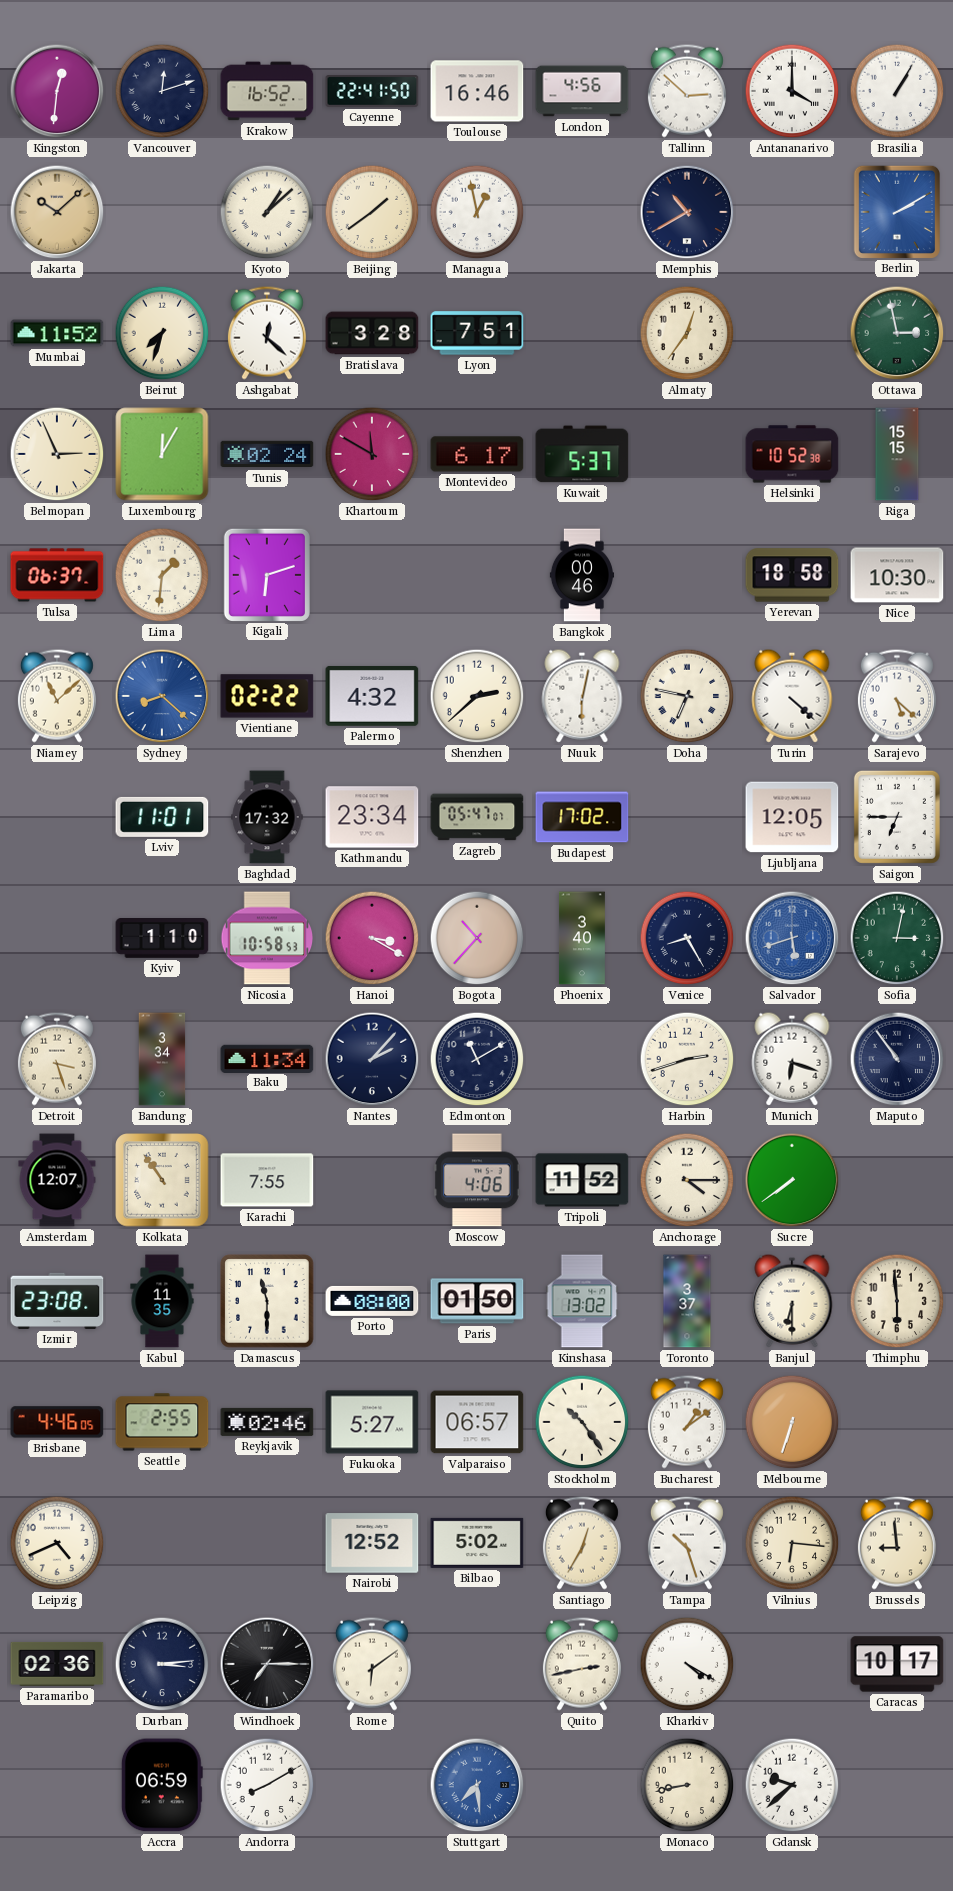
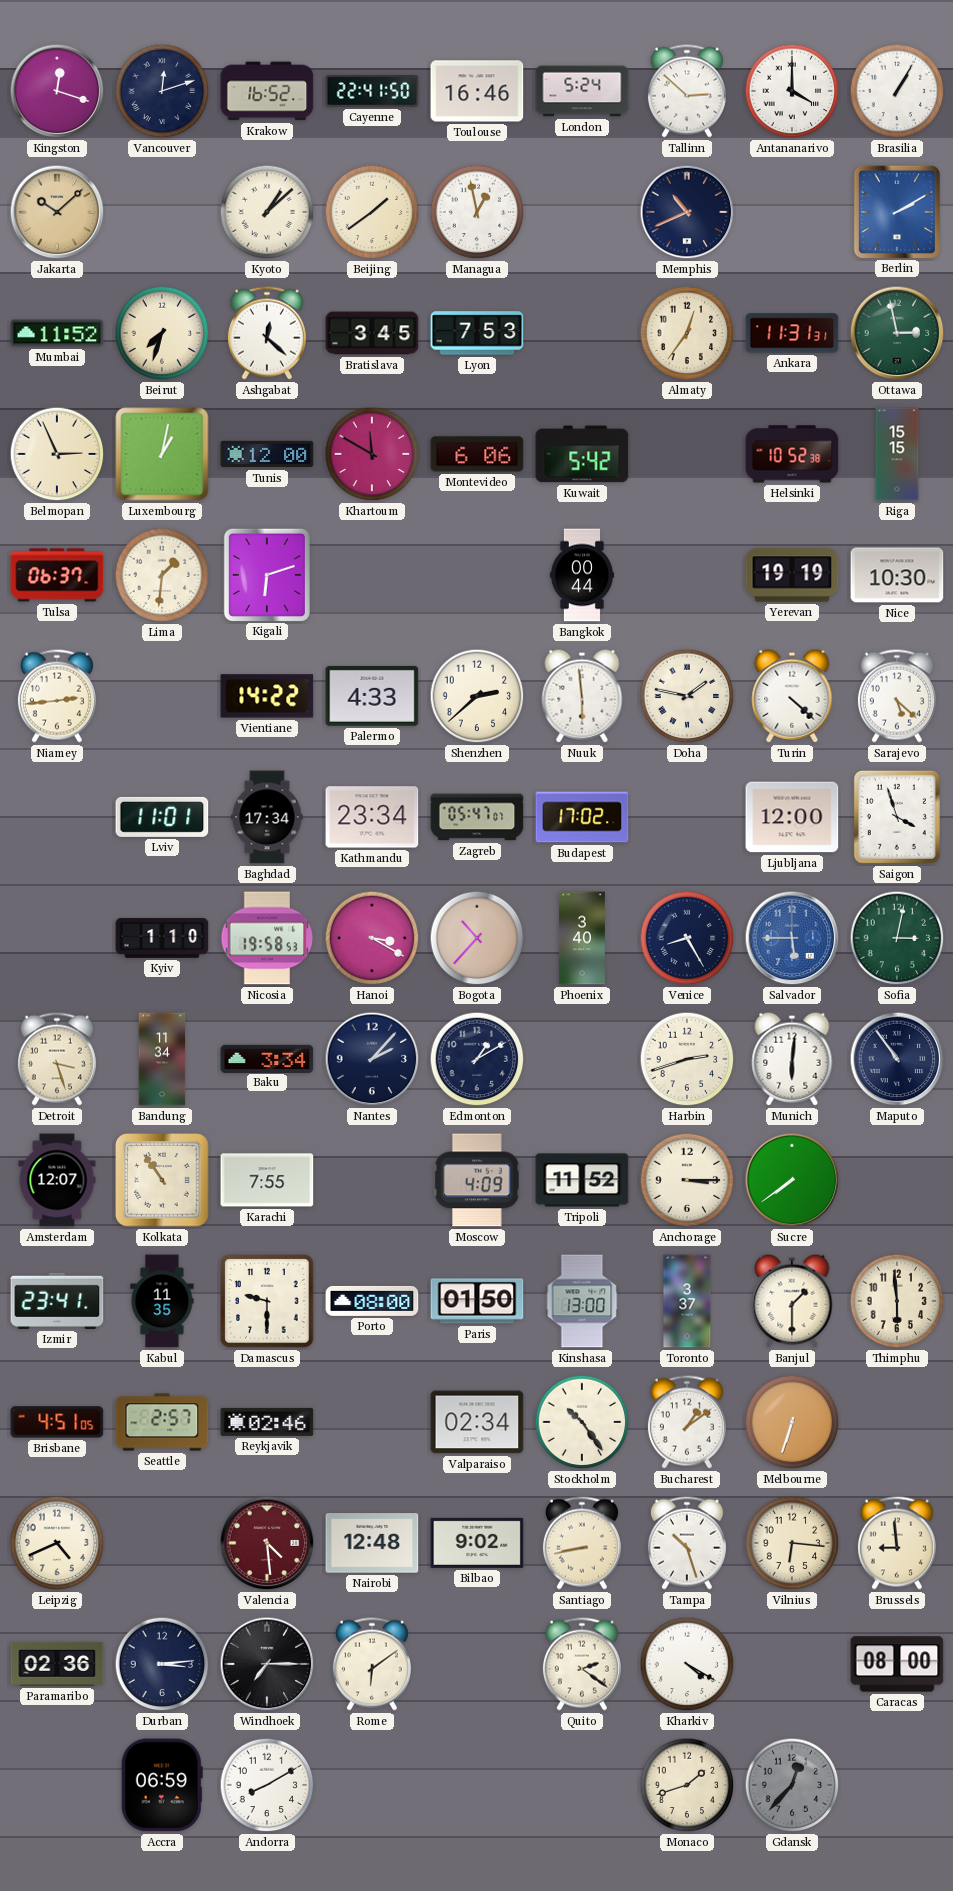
Kingston: 12:31 -> 12:18
London: 4:56 -> 5:24
Memphis: 10:40 -> 10:41
Bratislava: 3:28 -> 3:45
Lyon: 7:51 -> 7:53
Ankara: none -> 11:31
Luxembourg: 12:05 -> 1:02
Tunis: 02:24 -> 12:00
Montevideo: 6:17 -> 6:06
Kuwait: 5:37 -> 5:42
Bangkok: 00:46 -> 00:44
Yerevan: 18:58 -> 19:19
Niamey: 11:08 -> 2:44
Sydney: 8:22 -> none
Vientiane: 02:22 -> 14:22
Palermo: 4:32 -> 4:33
Nuuk: 6:02 -> 5:59
Doha: 6:47 -> 1:47
Baghdad: 17:32 -> 17:34
Ljubljana: 12:05 -> 12:00
Saigon: 6:45 -> 3:57
Nicosia: 10:58 -> 19:58
Salvador: 5:42 -> 5:45
Bandung: 3:34 -> 11:34
Baku: 11:34 -> 3:34
Edmonton: 11:10 -> 1:10
Munich: 6:18 -> 6:01
Moscow: 4:06 -> 4:09
Anchorage: 4:15 -> 3:15
Izmir: 23:08 -> 23:41
Damascus: 11:30 -> 9:30
Kinshasa: 13:02 -> 13:00
Banjul: 6:30 -> 1:30
Brisbane: 4:46 -> 4:51
Seattle: 2:55 -> 2:57
Fukuoka: 5:27 -> none
Valparaiso: 06:57 -> 02:34
Valencia: none -> 4:29
Nairobi: 12:52 -> 12:48
Bilbao: 5:02 -> 9:02
Santiago: 12:35 -> 8:43
Quito: 2:43 -> 2:21
Caracas: 10:17 -> 08:00
Stuttgart: 7:29 -> none
Monaco: 8:43 -> 1:42
Gdansk: 9:38 -> 12:37
Gdansk dial: white -> grey
